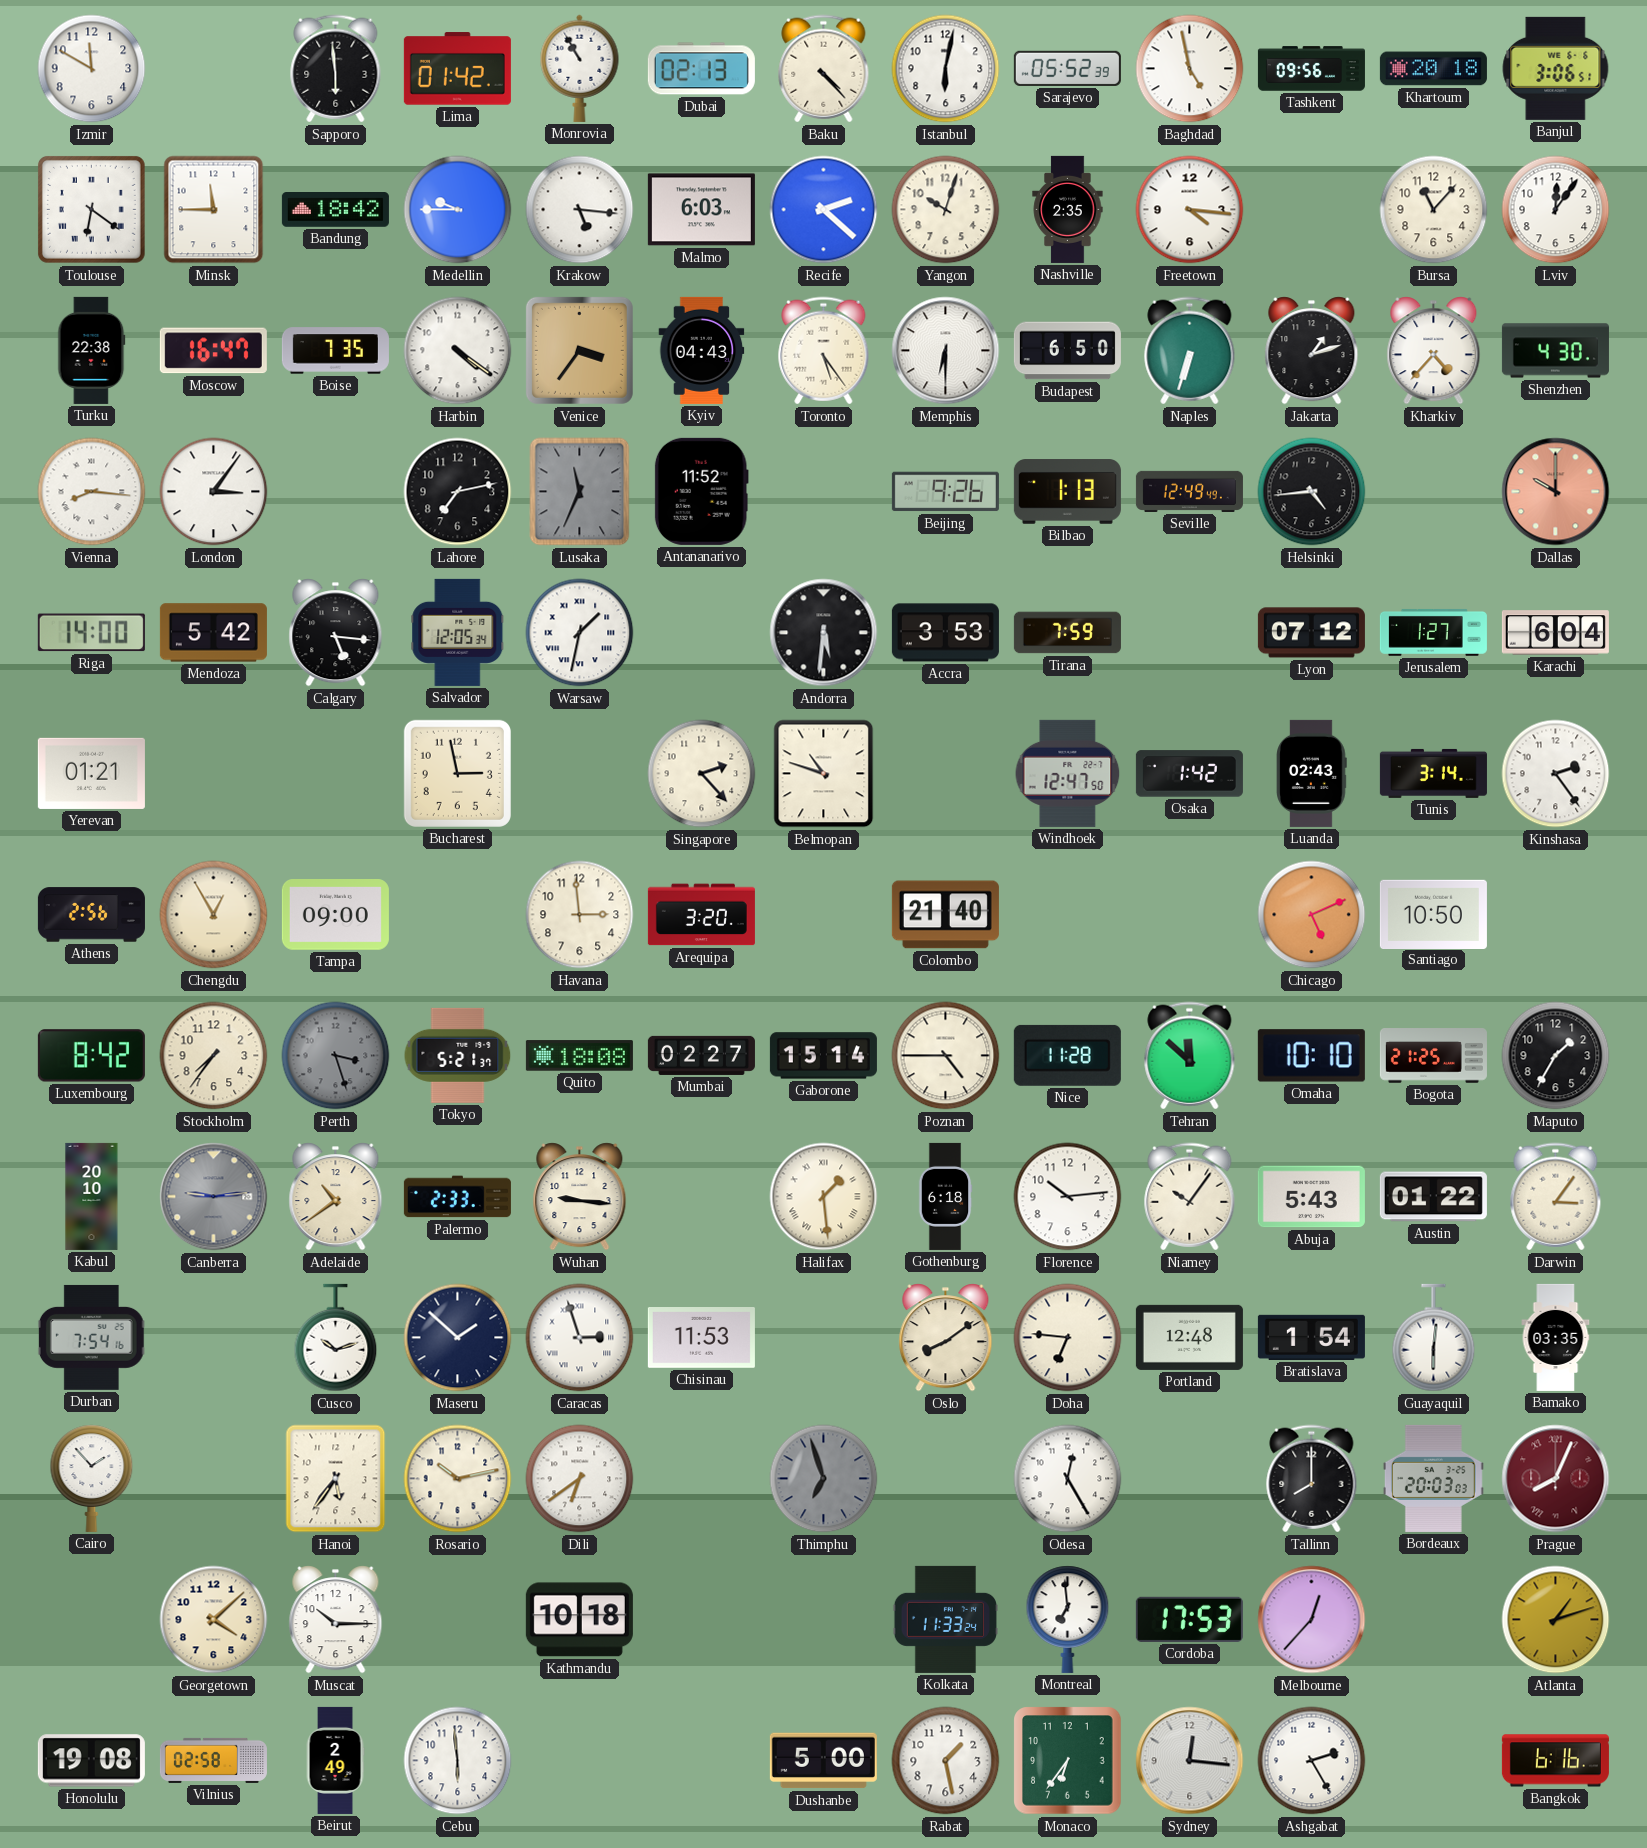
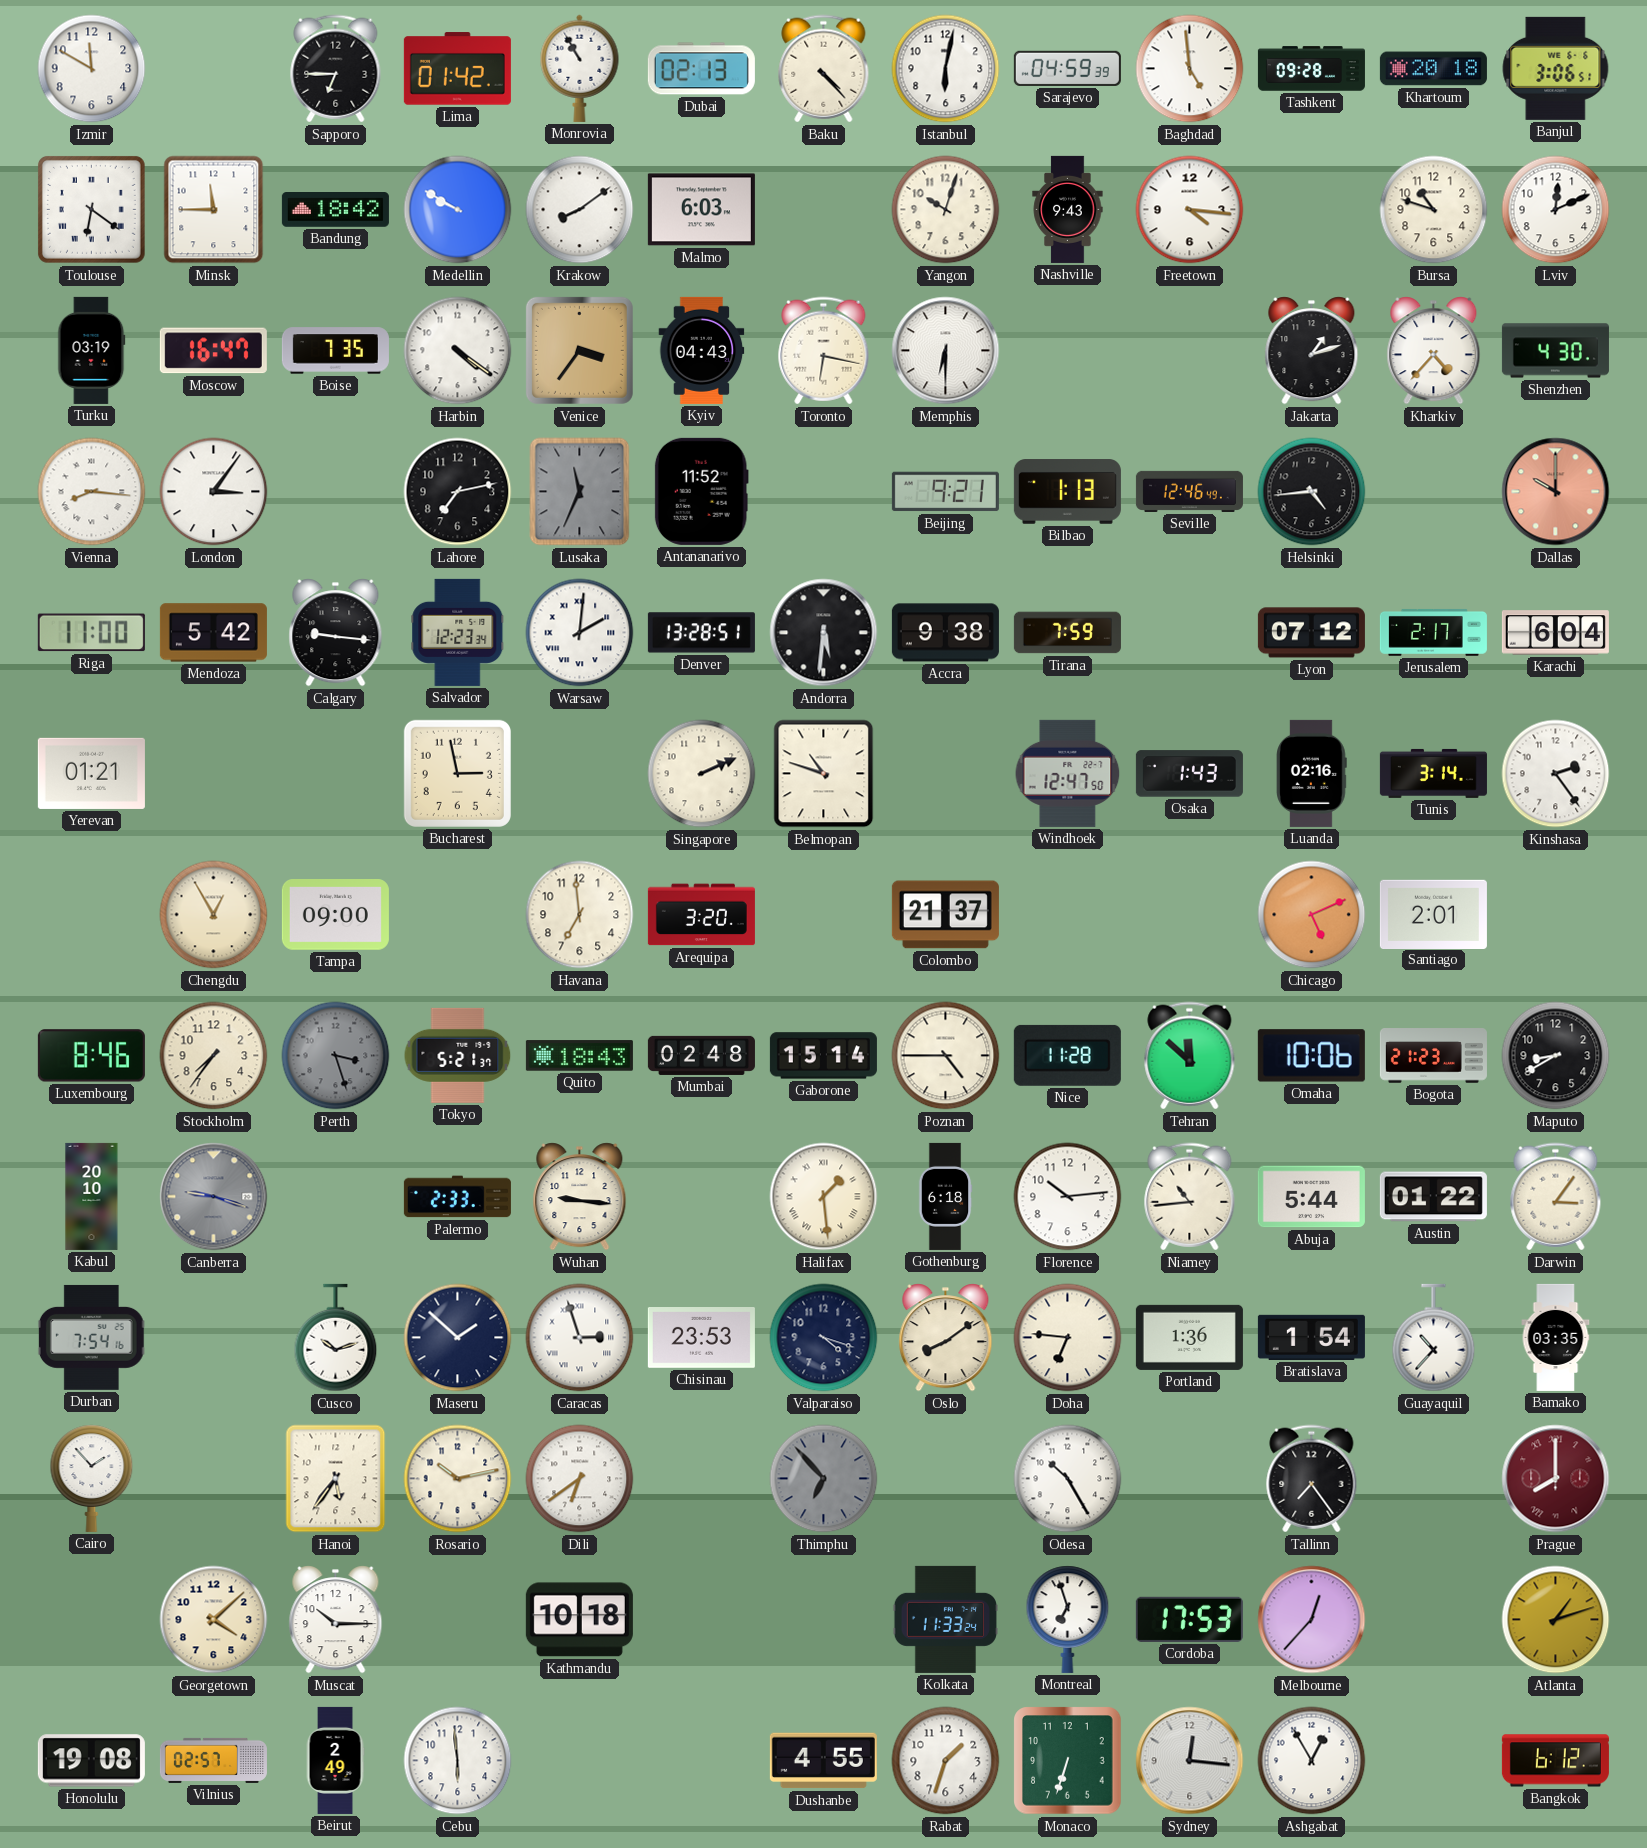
Sapporo: 5:59 -> 6:45
Sarajevo: 05:52 -> 04:59
Baghdad: 4:58 -> 4:59
Tashkent: 09:56 -> 09:28
Medellin: 9:45 -> 9:50
Krakow: 5:16 -> 8:09
Recife: 2:22 -> none
Nashville: 2:35 -> 9:43
Bursa: 11:07 -> 10:48
Lviv: 12:06 -> 12:11
Turku: 22:38 -> 03:19
Toronto: 5:24 -> 6:17
Budapest: 6:50 -> none
Naples: 6:33 -> none
Beijing: 9:26 -> 9:21
Seville: 12:49 -> 12:46
Riga: 14:00 -> 11:00
Calgary: 5:16 -> 9:16
Salvador: 12:05 -> 12:23
Warsaw: 1:32 -> 2:01
Denver: none -> 13:28
Accra: 3:53 -> 9:38
Jerusalem: 1:27 -> 2:17
Singapore: 2:23 -> 2:11
Osaka: 1:42 -> 1:43
Luanda: 02:43 -> 02:16
Athens: 2:56 -> none
Havana: 2:59 -> 6:59
Colombo: 21:40 -> 21:37
Santiago: 10:50 -> 2:01
Luxembourg: 8:42 -> 8:46
Quito: 18:08 -> 18:43
Mumbai: 02:27 -> 02:48
Omaha: 10:10 -> 10:06
Bogota: 21:25 -> 21:23
Maputo: 1:35 -> 8:40
Canberra: 9:14 -> 9:18
Adelaide: 10:39 -> none
Niamey: 10:06 -> 10:44
Abuja: 5:43 -> 5:44
Chisinau: 11:53 -> 23:53
Valparaiso: none -> 4:18
Portland: 12:48 -> 1:36
Guayaquil: 6:01 -> 10:37
Thimphu: 6:57 -> 6:53
Odesa: 12:25 -> 10:25
Tallinn: 8:00 -> 7:24
Bordeaux: 20:03 -> none
Prague: 8:04 -> 8:00
Montreal: 6:59 -> 6:57
Vilnius: 02:58 -> 02:57
Dushanbe: 5:00 -> 4:55
Rabat: 1:28 -> 1:33
Monaco: 6:36 -> 6:33
Ashgabat: 2:25 -> 12:55
Bangkok: 6:16 -> 6:12
